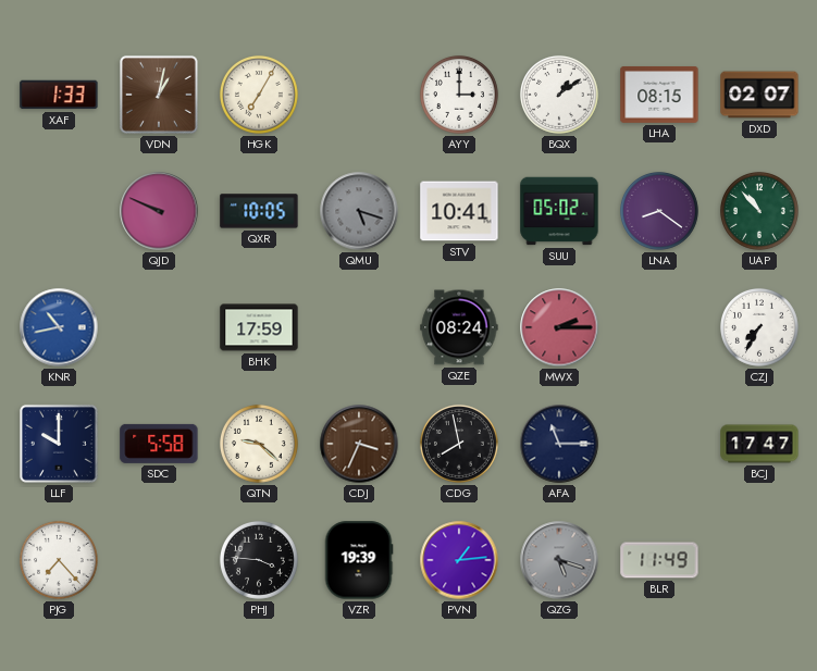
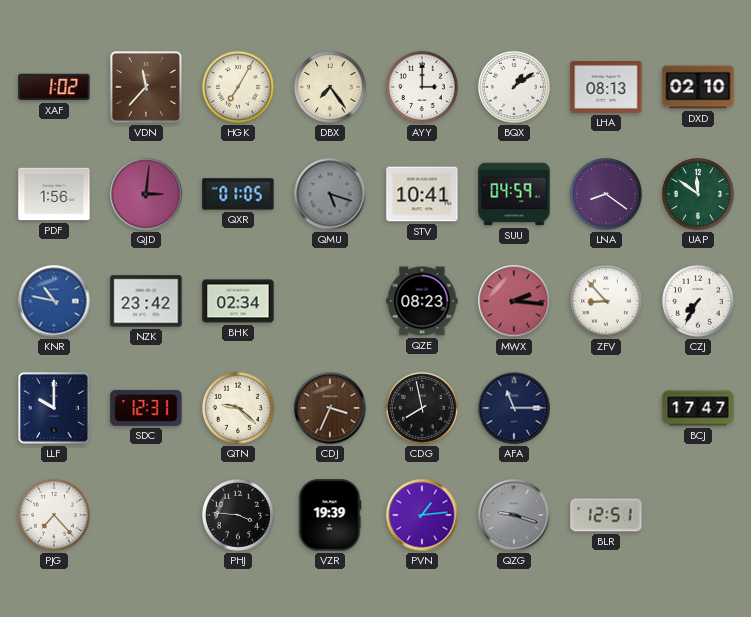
XAF: 1:33 -> 1:02
VDN: 1:02 -> 11:37
DBX: none -> 7:24
LHA: 08:15 -> 08:13
DXD: 02:07 -> 02:10
PDF: none -> 1:56
QJD: 9:49 -> 3:01
QXR: 10:05 -> 01:05
SUU: 05:02 -> 04:59
UAP: 10:53 -> 11:51
KNR: 10:43 -> 10:47
NZK: none -> 23:42
BHK: 17:59 -> 02:34
QZE: 08:24 -> 08:23
MWX: 2:15 -> 2:16
ZFV: none -> 8:53
SDC: 5:58 -> 12:31
QZG: 5:18 -> 9:18
BLR: 11:49 -> 12:51
